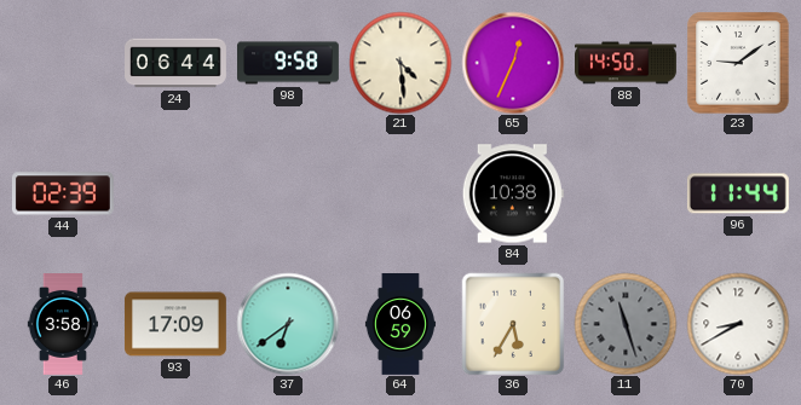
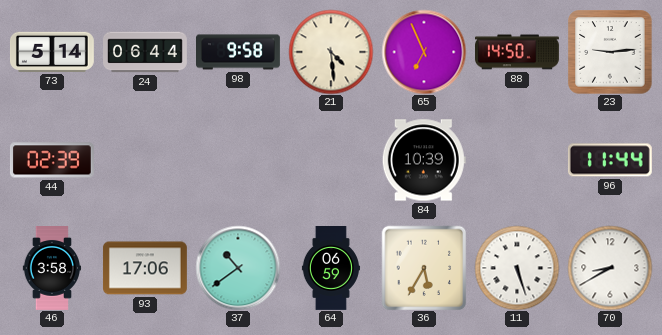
73: none -> 5:14
65: 12:34 -> 6:56
23: 9:09 -> 9:14
84: 10:38 -> 10:39
93: 17:09 -> 17:06
37: 6:39 -> 10:39
11: 11:27 -> 5:27
11 dial: grey -> white
